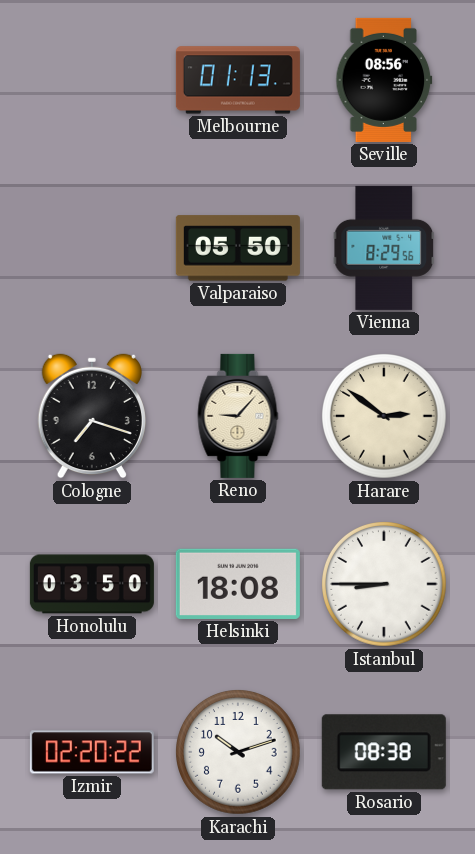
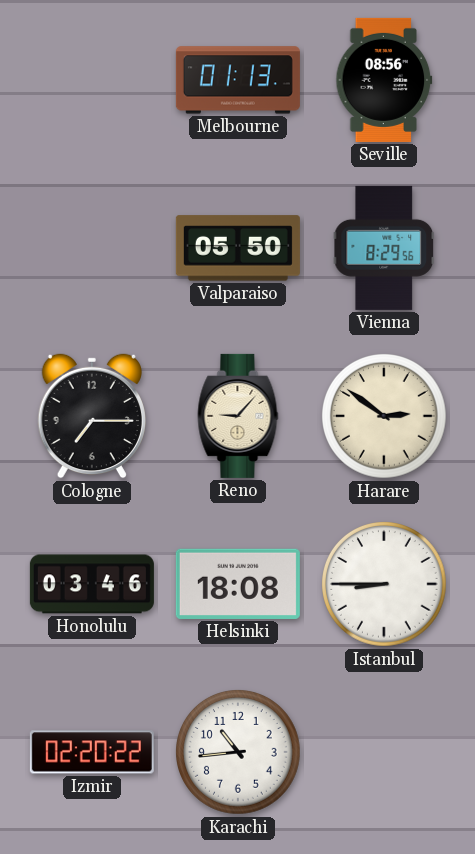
Cologne: 7:18 -> 7:15
Honolulu: 03:50 -> 03:46
Karachi: 10:12 -> 10:44
Rosario: 08:38 -> none
